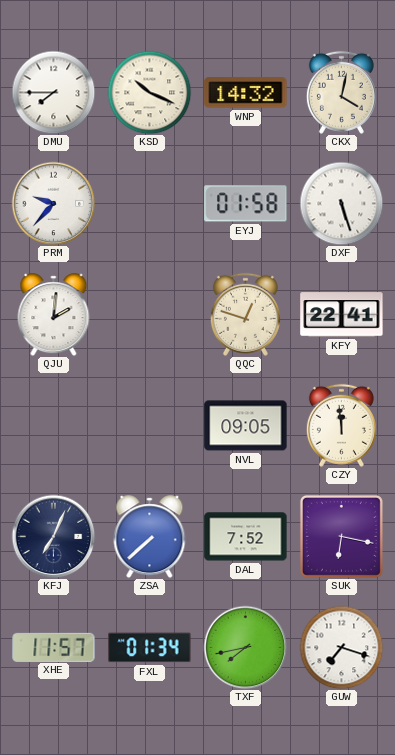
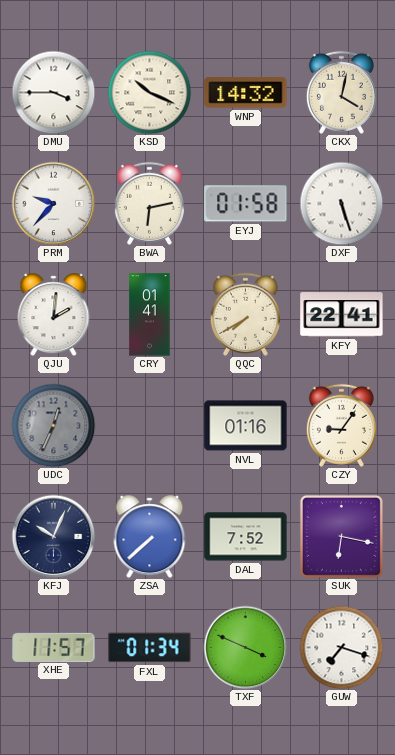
DMU: 7:45 -> 3:45
BWA: none -> 6:13
CRY: none -> 01:41
QQC: 12:48 -> 7:40
UDC: none -> 12:34
NVL: 09:05 -> 01:16
CZY: 11:59 -> 9:06
KFJ: 7:04 -> 10:04
TXF: 7:43 -> 3:49
